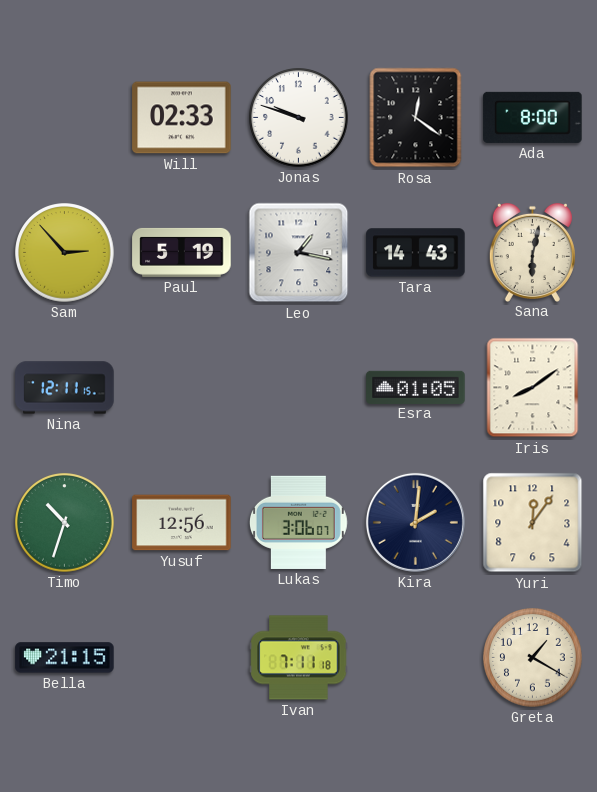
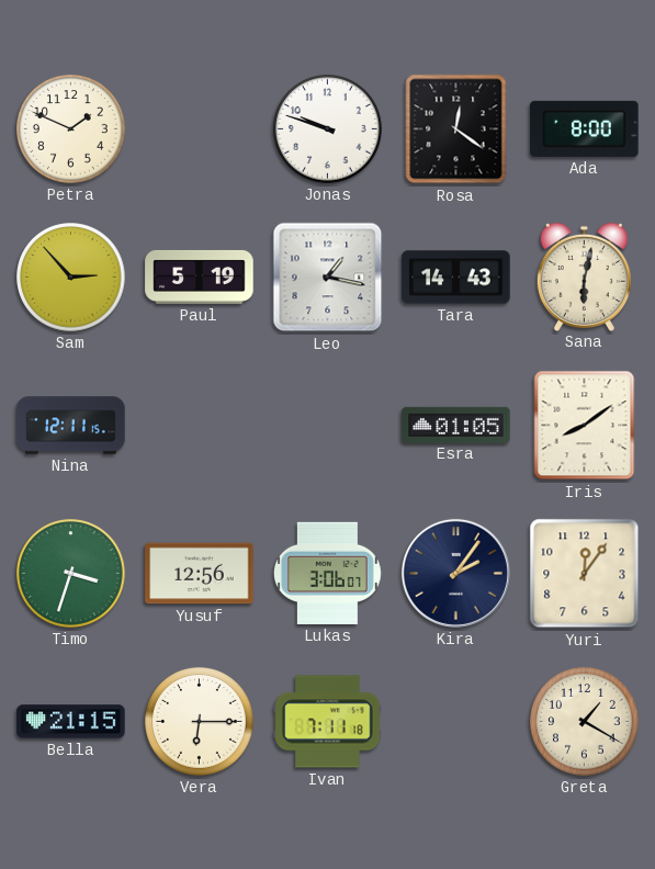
Petra: none -> 1:49
Will: 02:33 -> none
Timo: 10:33 -> 3:33
Kira: 2:01 -> 2:06
Vera: none -> 6:15
